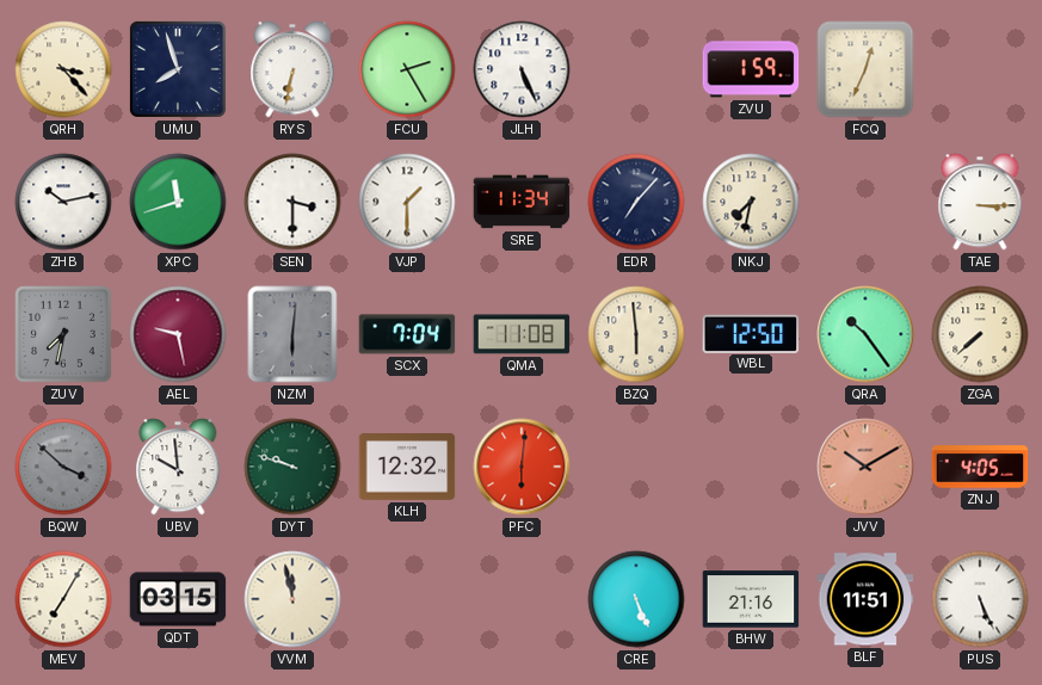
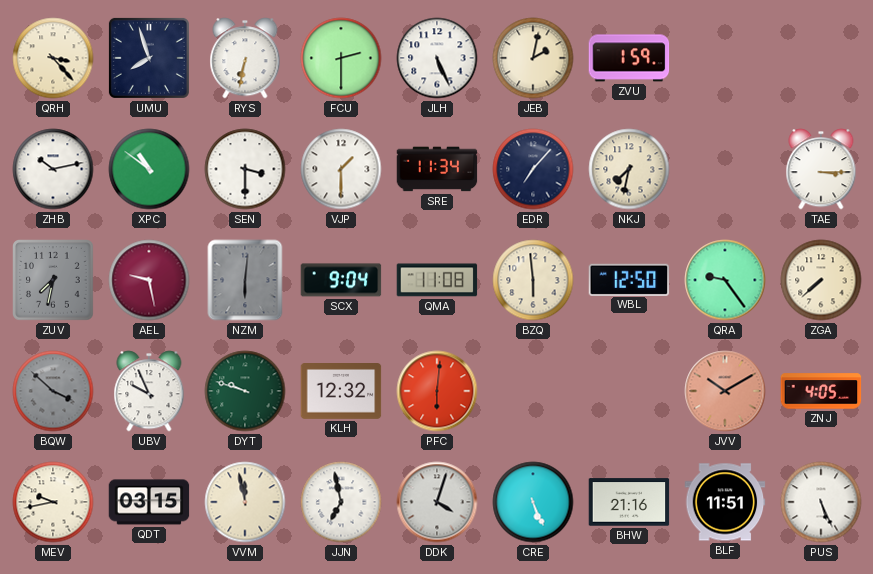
FCU: 2:25 -> 2:30
JEB: none -> 2:02
FCQ: 12:34 -> none
XPC: 11:42 -> 10:51
SCX: 7:04 -> 9:04
QRA: 10:24 -> 9:24
UBV: 9:59 -> 9:56
MEV: 7:05 -> 9:43
JJN: none -> 6:58
DDK: none -> 4:03
